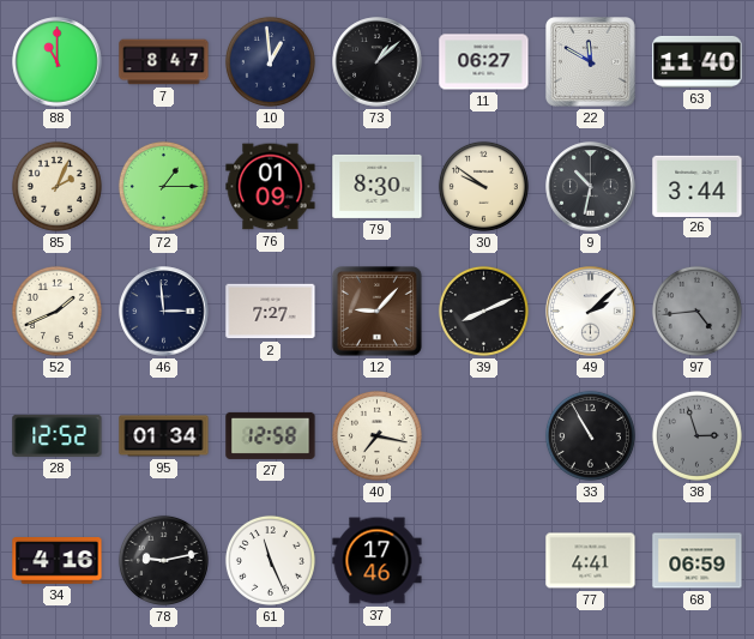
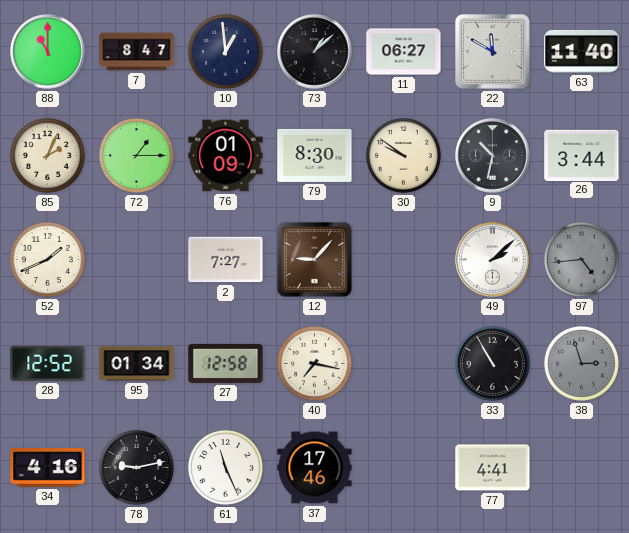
46: 2:59 -> none
39: 8:11 -> none
68: 06:59 -> none
